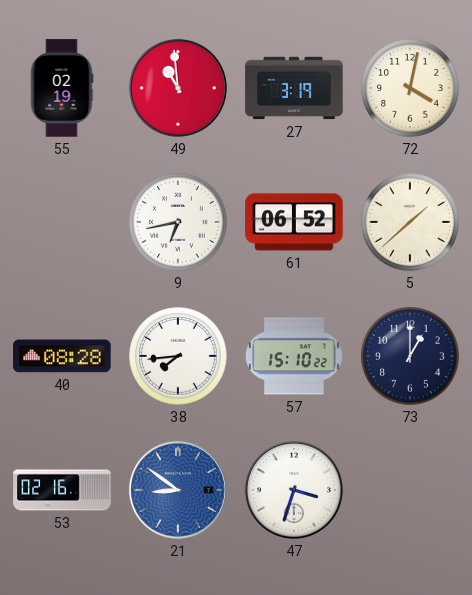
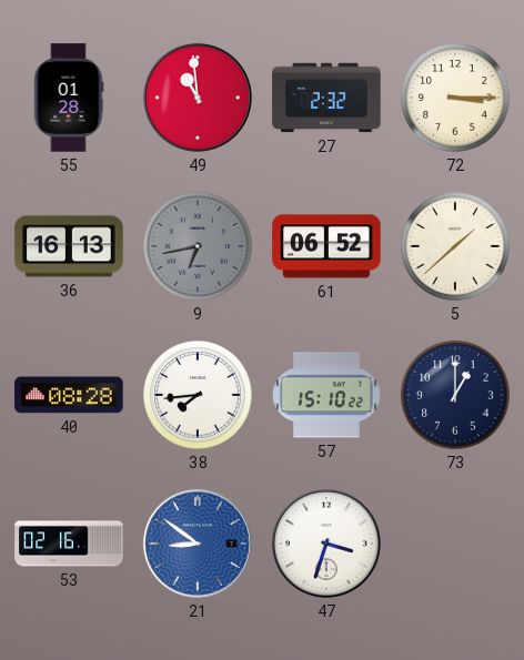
55: 02:19 -> 01:28
27: 3:19 -> 2:32
72: 4:02 -> 3:15
36: none -> 16:13
9 dial: white -> grey
